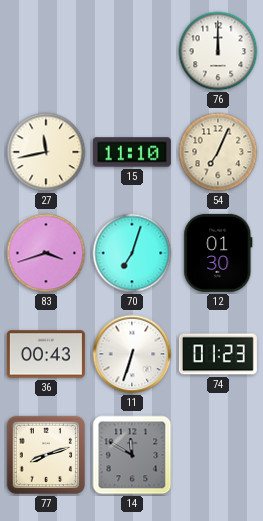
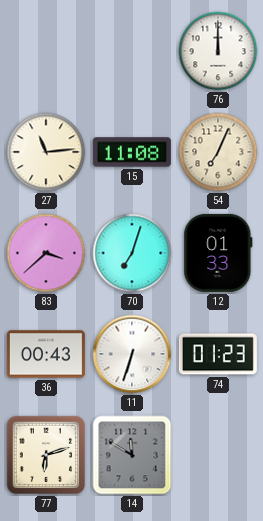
27: 11:43 -> 11:14
15: 11:10 -> 11:08
83: 3:42 -> 3:38
12: 01:30 -> 01:33
77: 8:12 -> 6:12
